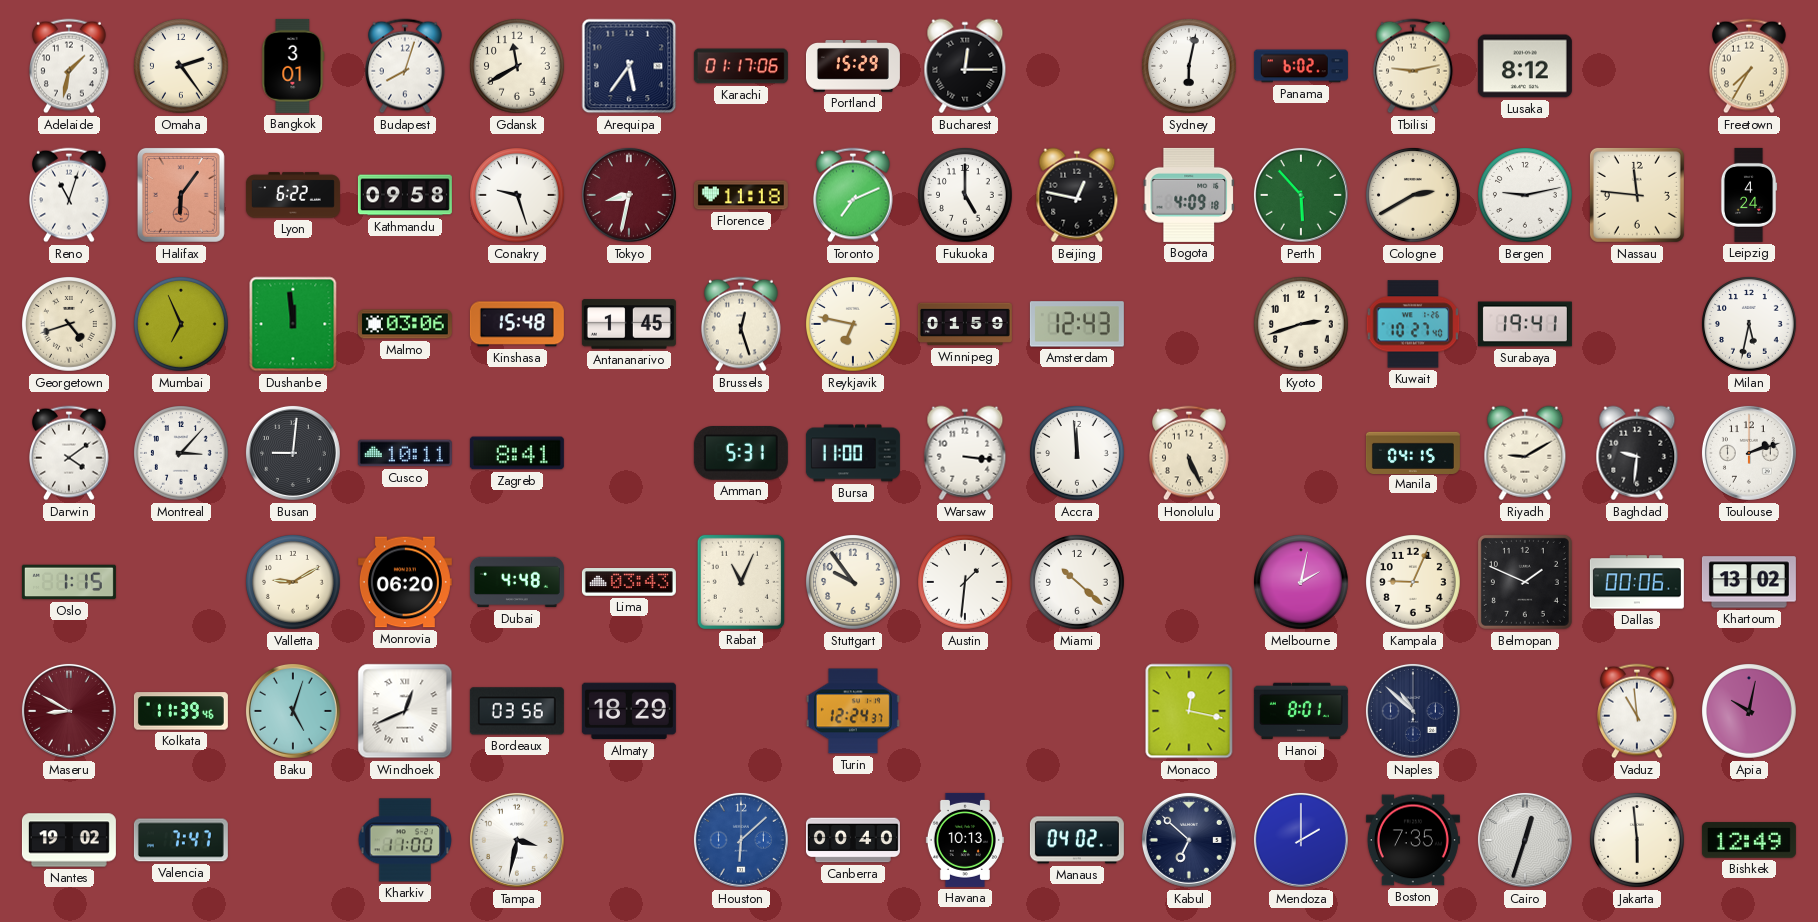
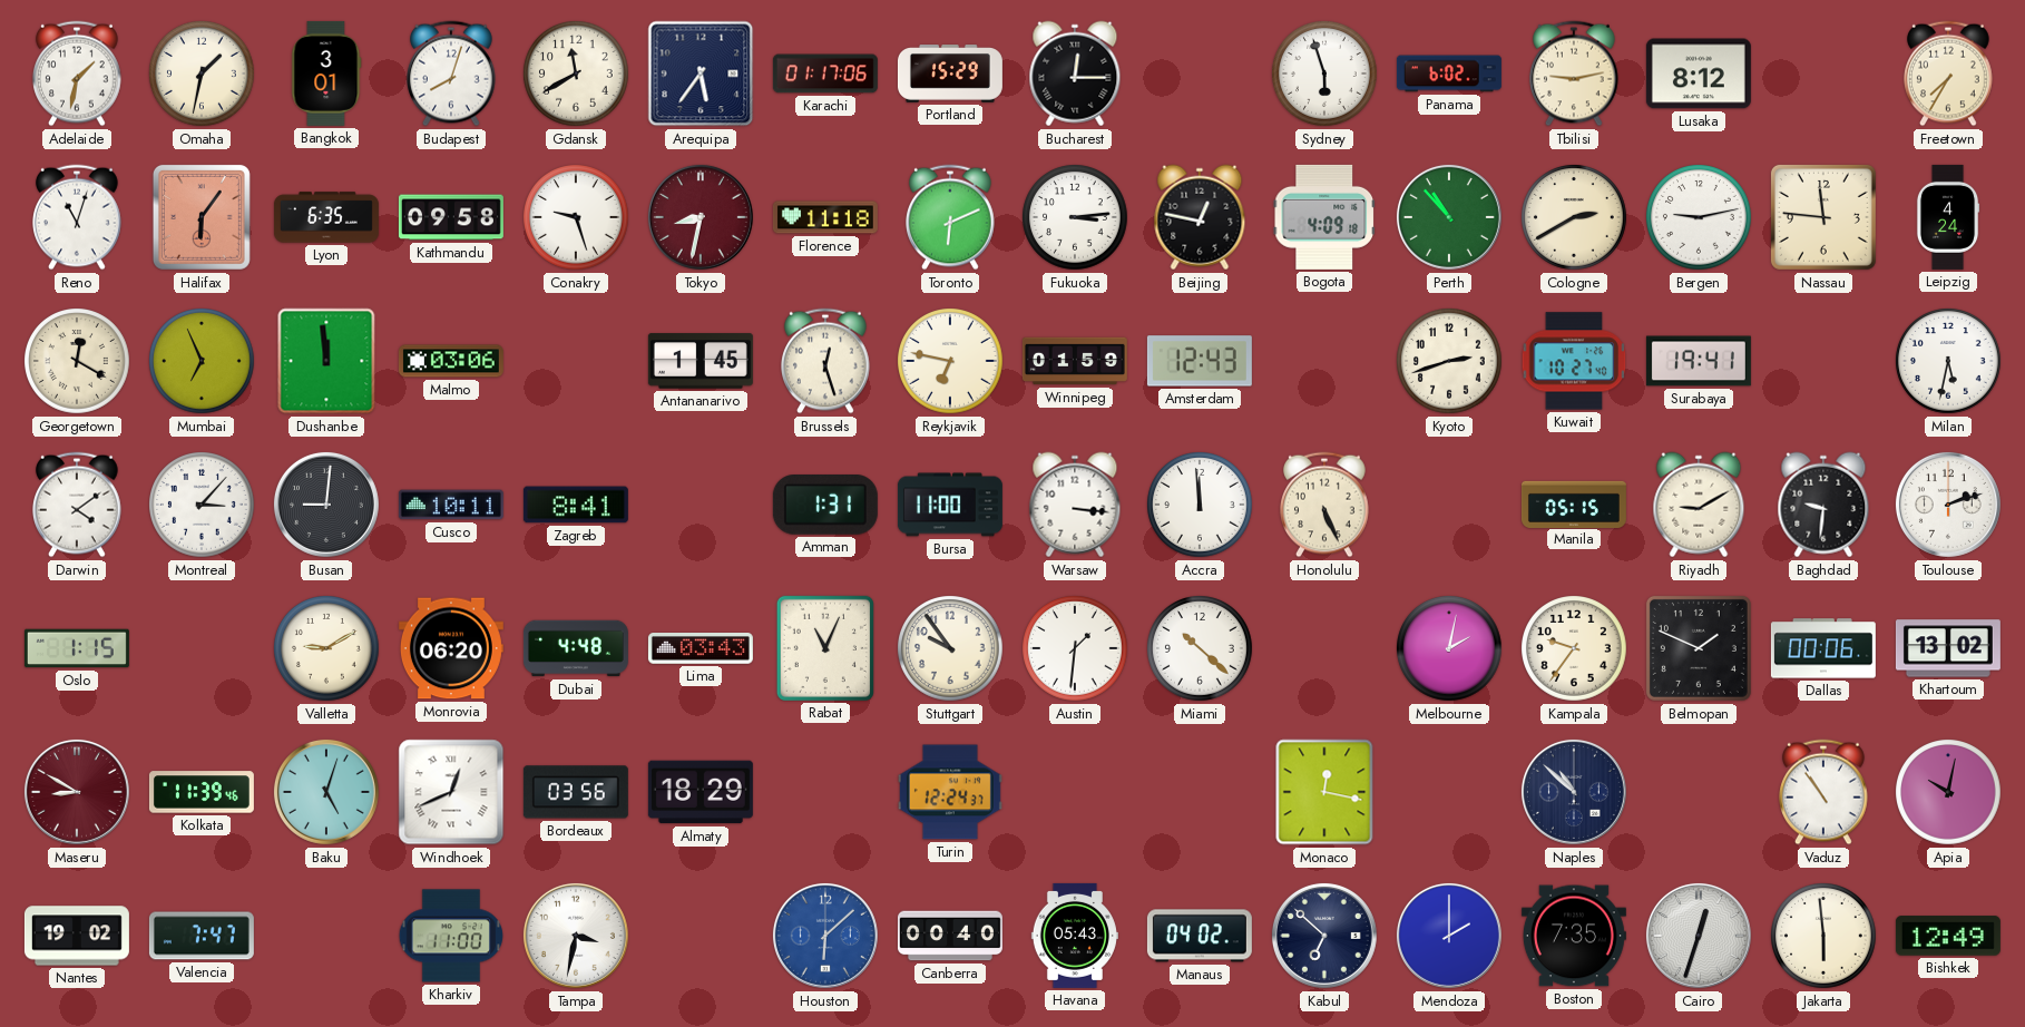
Omaha: 2:24 -> 1:32
Sydney: 6:02 -> 5:57
Lyon: 6:22 -> 6:35
Toronto: 7:11 -> 6:11
Fukuoka: 5:00 -> 3:14
Perth: 5:53 -> 10:53
Georgetown: 4:42 -> 12:20
Kinshasa: 15:48 -> none
Amman: 5:31 -> 1:31
Manila: 04:15 -> 05:15
Kampala: 9:04 -> 9:36
Hanoi: 8:01 -> none
Vaduz: 10:59 -> 10:54
Havana: 10:13 -> 05:43
